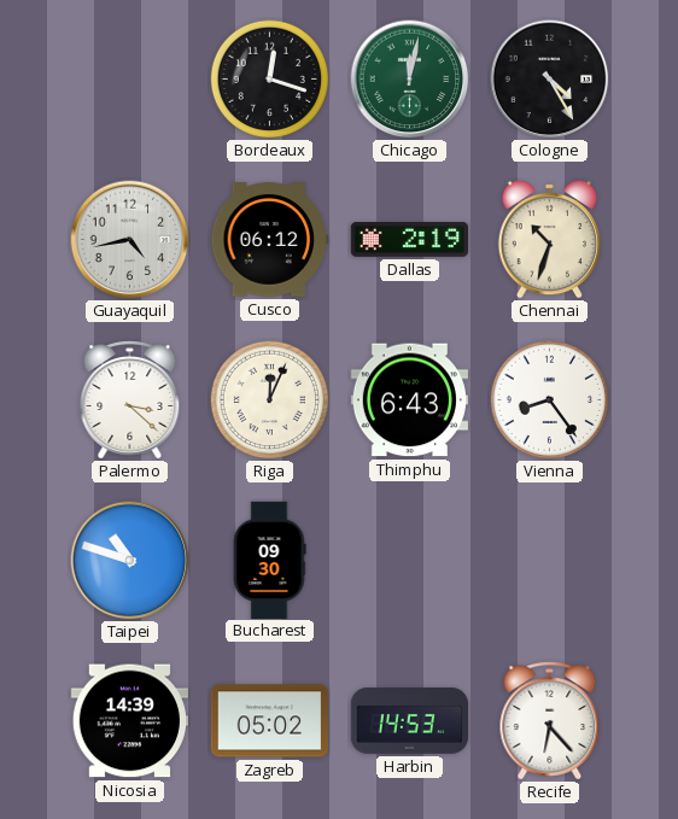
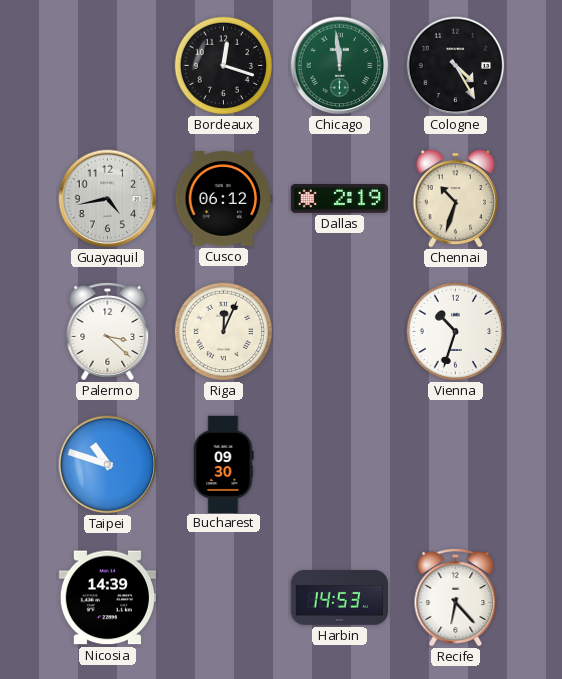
Chicago: 12:02 -> 11:59
Thimphu: 6:43 -> none
Vienna: 8:24 -> 10:33
Zagreb: 05:02 -> none
